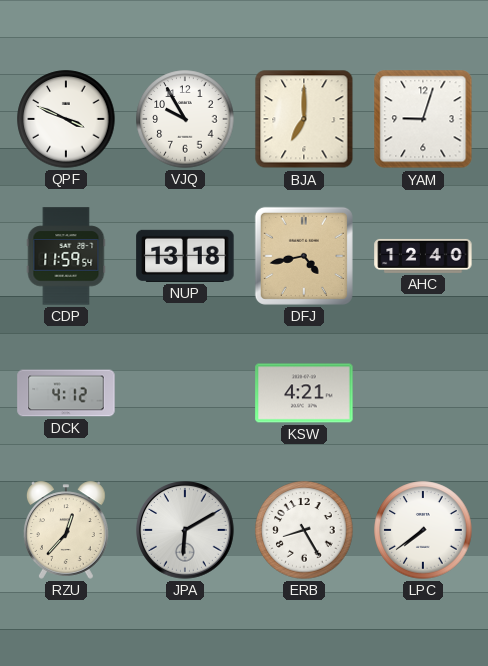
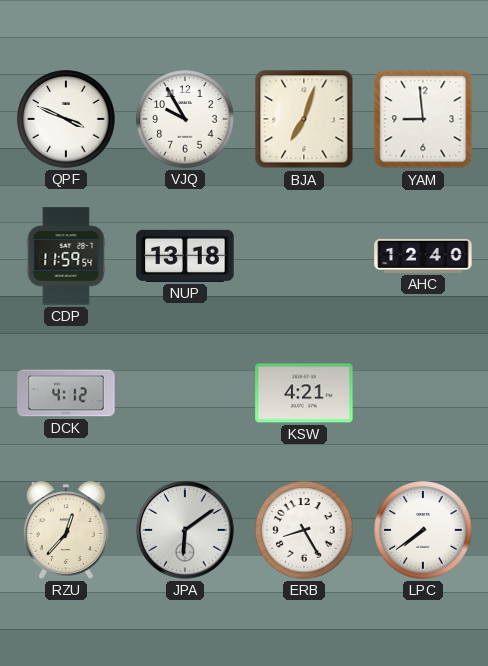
BJA: 7:00 -> 7:03
YAM: 9:03 -> 8:59
DFJ: 4:43 -> none
JPA: 6:10 -> 6:09
